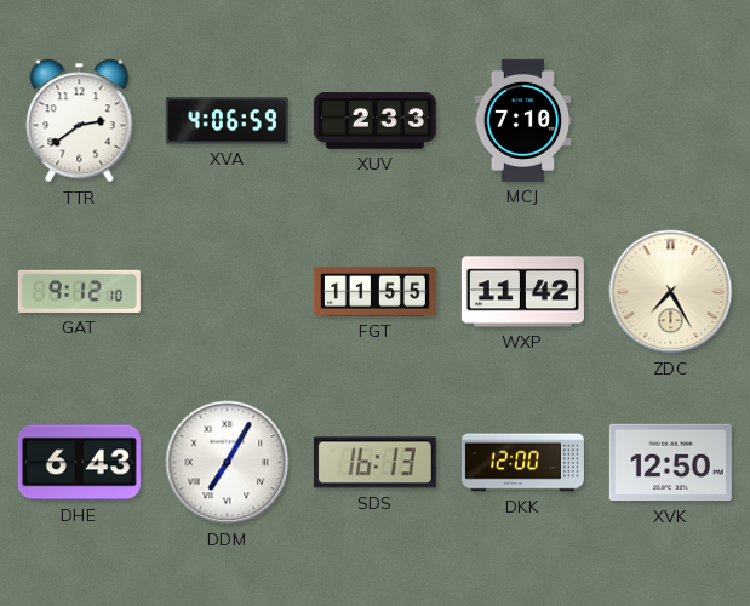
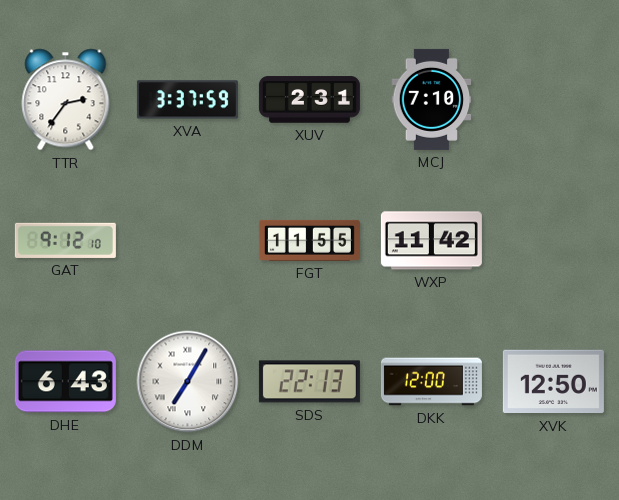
TTR: 2:39 -> 2:36
XVA: 4:06 -> 3:37
XUV: 2:33 -> 2:31
ZDC: 7:25 -> none
SDS: 16:13 -> 22:13
